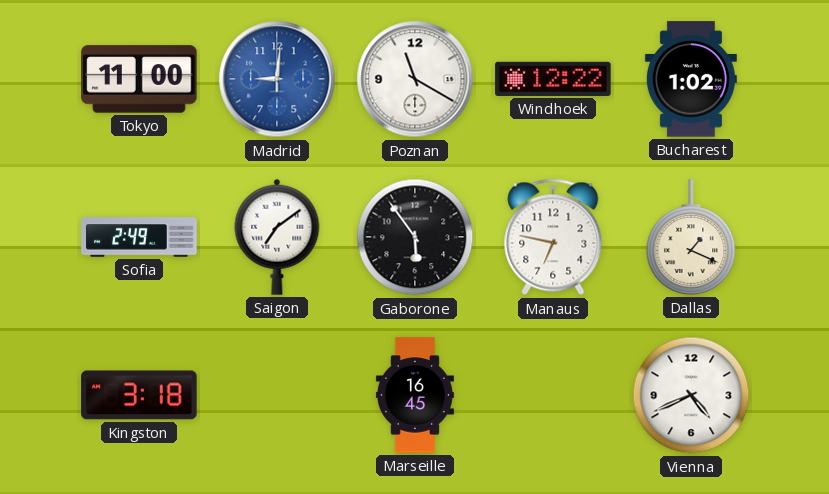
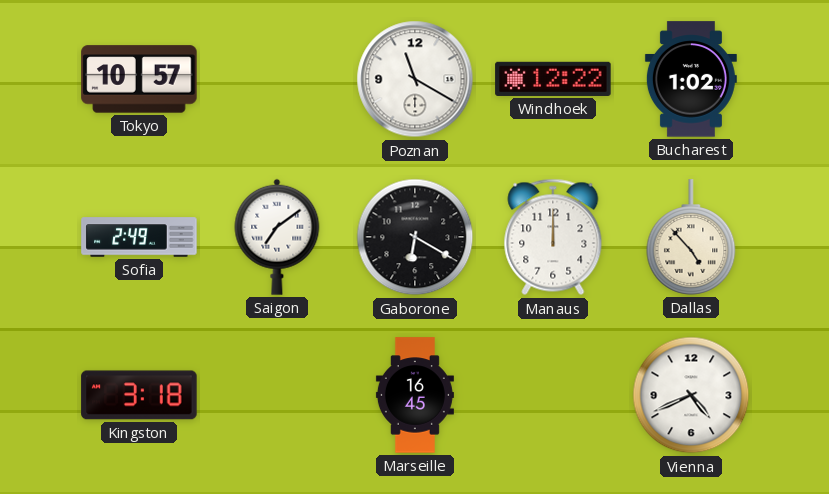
Tokyo: 11:00 -> 10:57
Madrid: 9:01 -> none
Gaborone: 5:54 -> 6:20
Manaus: 6:47 -> 12:00
Dallas: 1:19 -> 4:53
